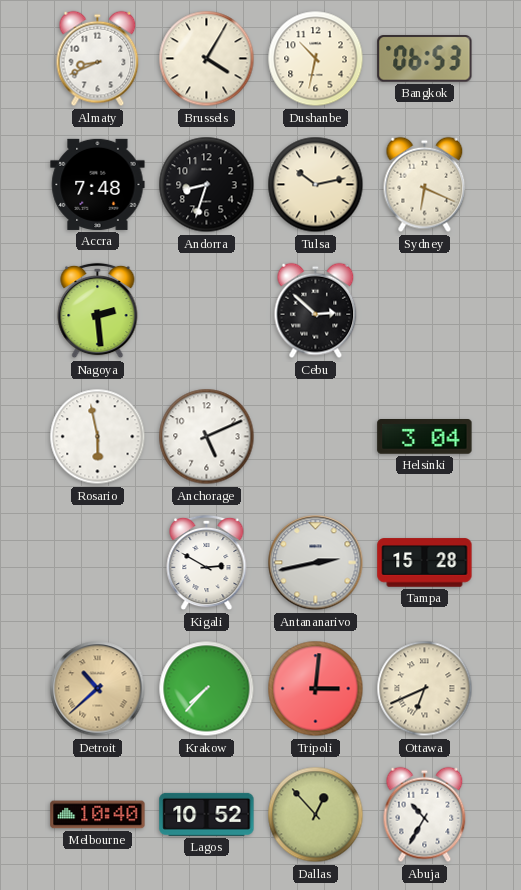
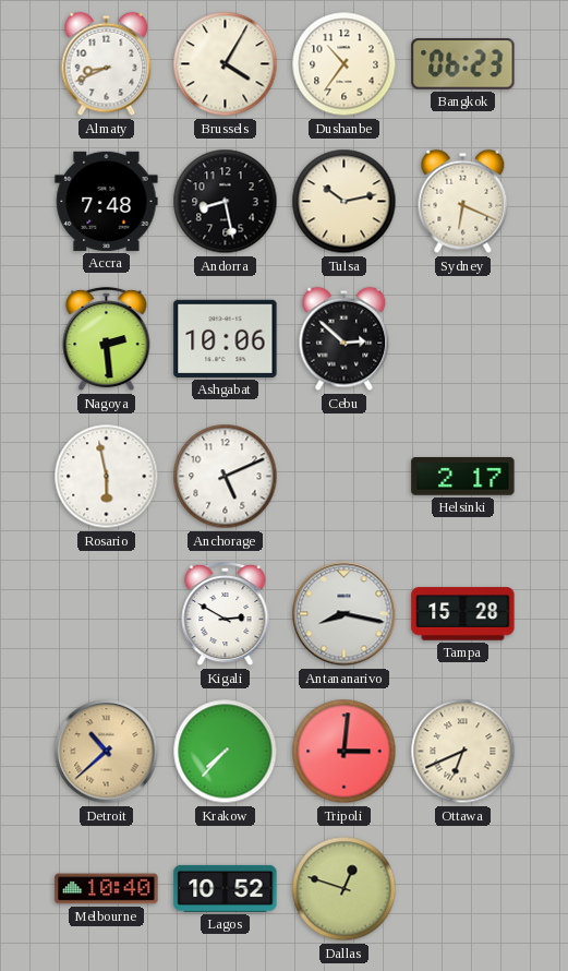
Dushanbe: 10:32 -> 10:36
Bangkok: 06:53 -> 06:23
Andorra: 8:33 -> 8:28
Ashgabat: none -> 10:06
Helsinki: 3:04 -> 2:17
Antananarivo: 2:43 -> 8:17
Dallas: 12:53 -> 12:48
Abuja: 10:35 -> none
